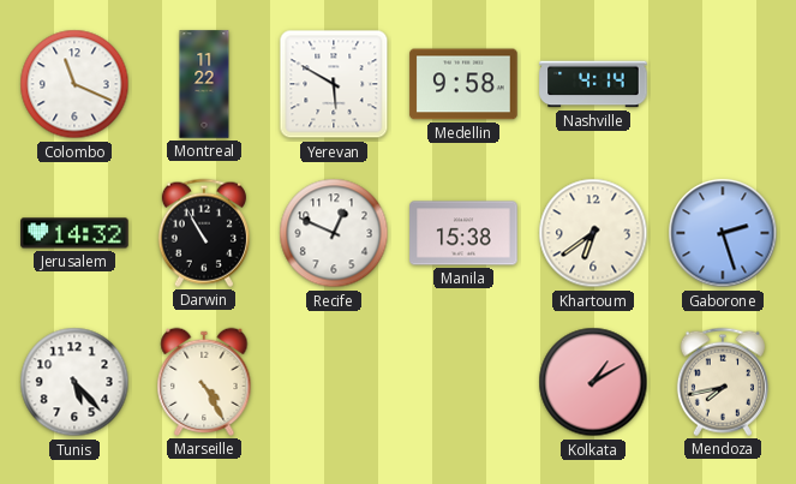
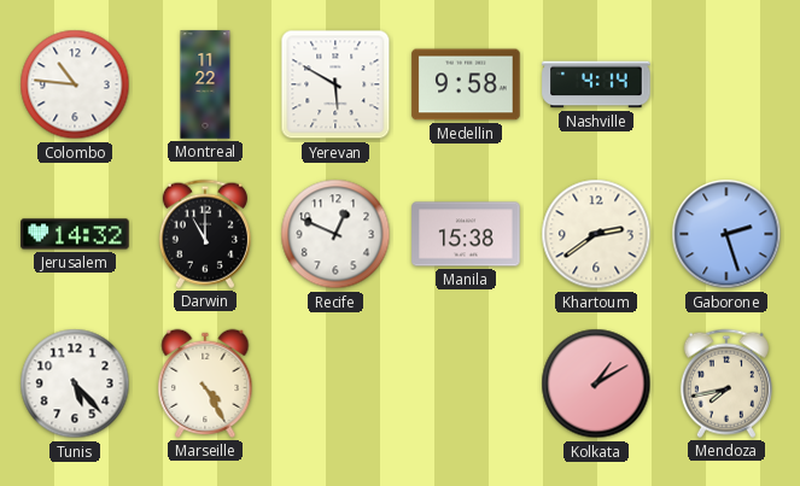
Colombo: 11:19 -> 10:46
Darwin: 10:55 -> 11:00
Khartoum: 6:39 -> 2:39
